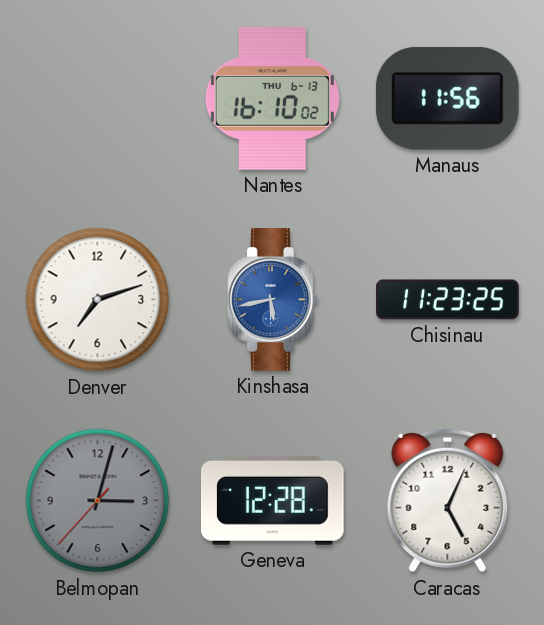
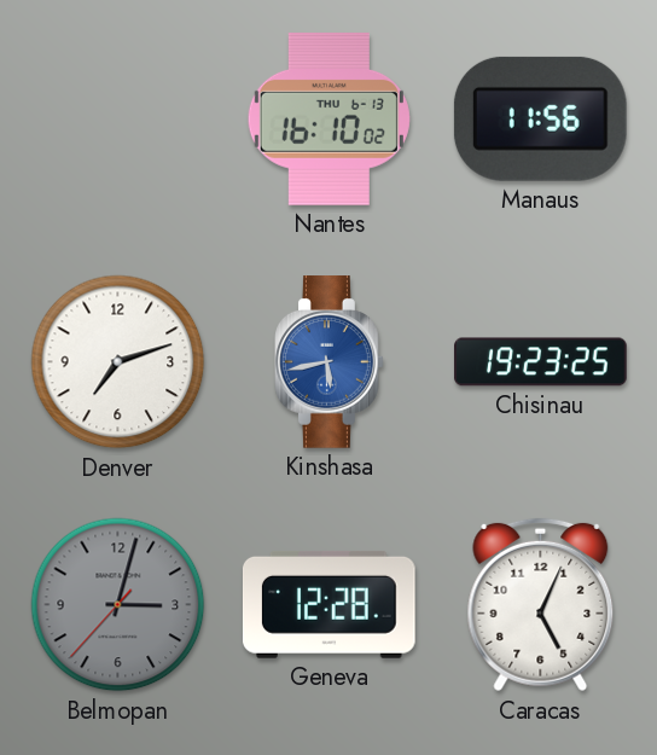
Chisinau: 11:23 -> 19:23
